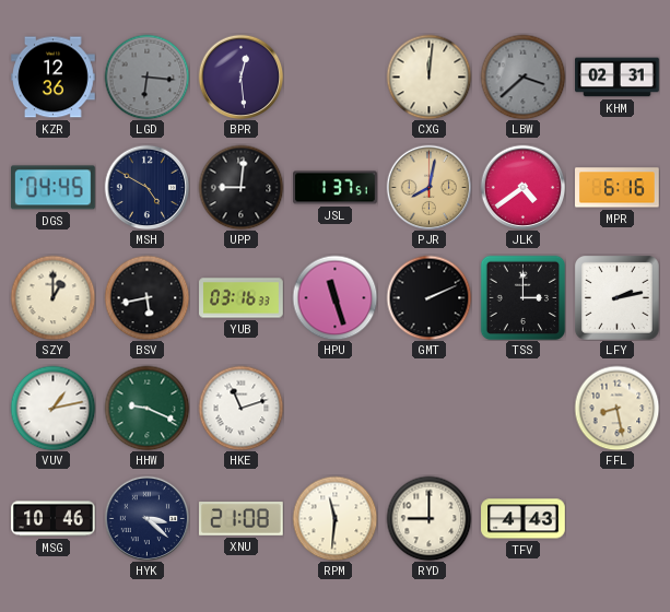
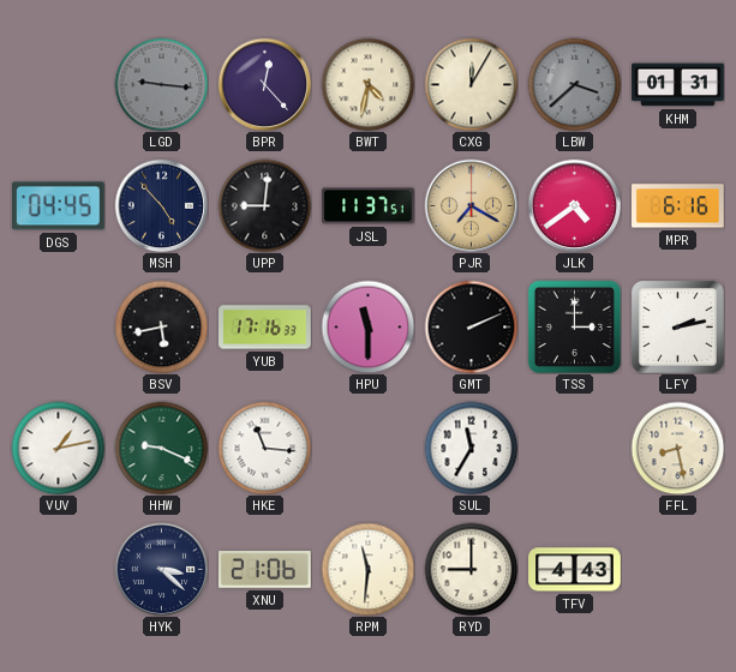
KZR: 12:36 -> none
LGD: 6:16 -> 9:16
BPR: 12:29 -> 12:23
BWT: none -> 4:32
CXG: 12:01 -> 12:05
KHM: 02:31 -> 01:31
MSH: 4:50 -> 4:53
JSL: 1:37 -> 11:37
PJR: 8:02 -> 7:20
SZY: 1:00 -> none
YUB: 03:16 -> 17:16
HPU: 11:27 -> 11:30
HKE: 11:12 -> 11:16
SUL: none -> 11:35
MSG: 10:46 -> none
XNU: 21:08 -> 21:06
